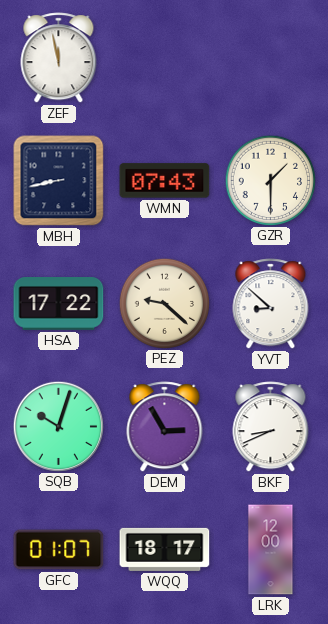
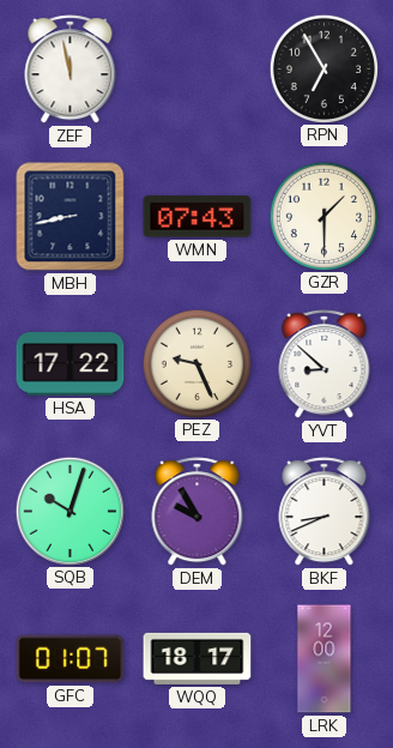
RPN: none -> 6:55
PEZ: 9:22 -> 9:26
DEM: 2:55 -> 9:55
